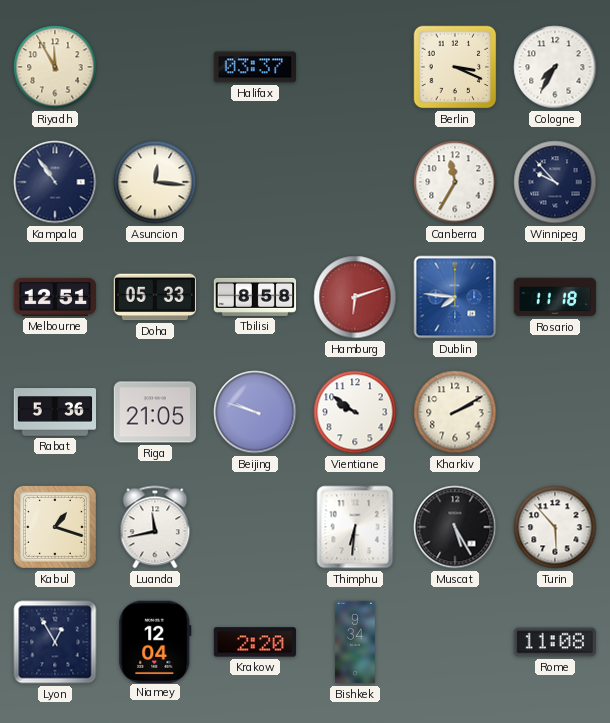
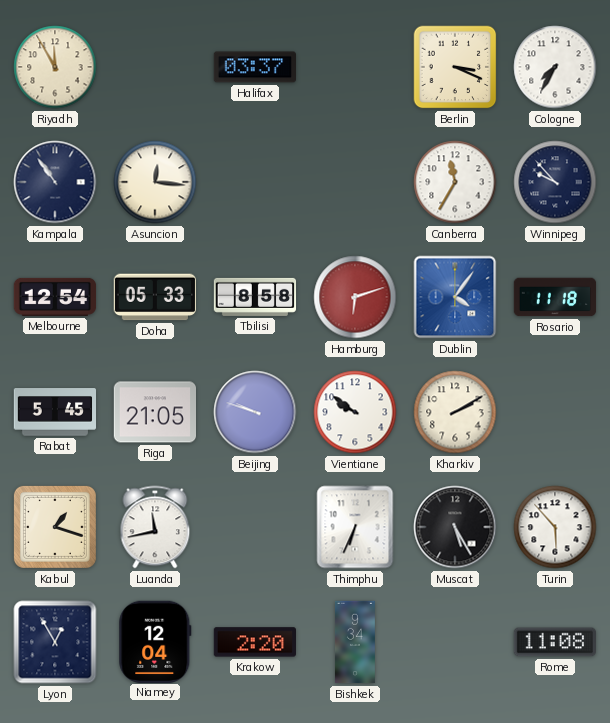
Melbourne: 12:51 -> 12:54
Dublin: 7:46 -> 4:06
Rabat: 5:36 -> 5:45
Thimphu: 6:31 -> 6:34
